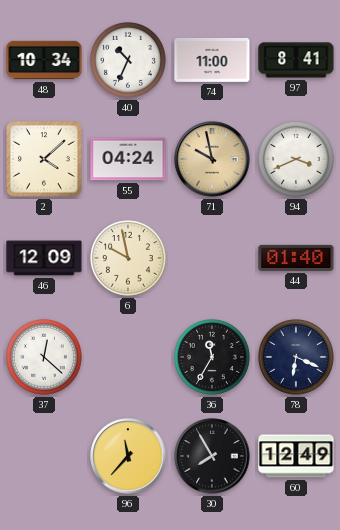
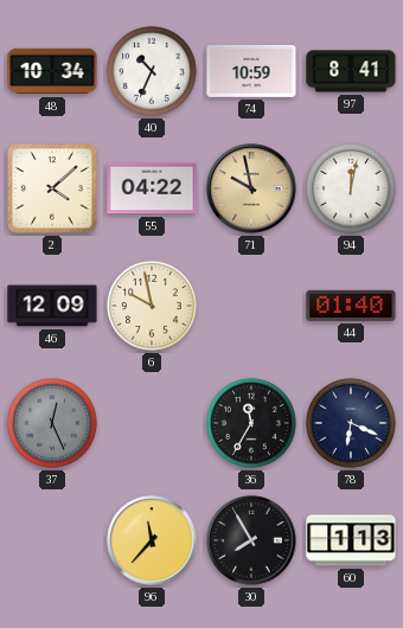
74: 11:00 -> 10:59
55: 04:24 -> 04:22
94: 3:41 -> 12:02
37: 12:22 -> 12:26
37 dial: white -> grey
60: 12:49 -> 1:13
